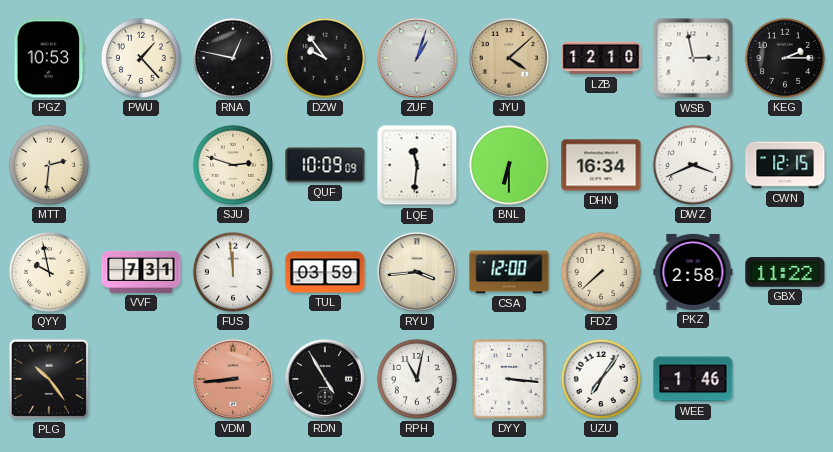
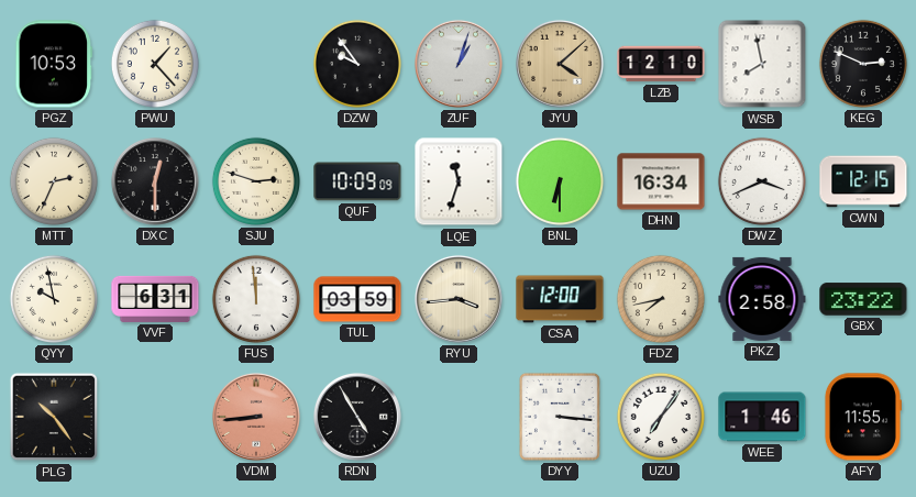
RNA: 12:47 -> none
WSB: 2:58 -> 7:58
KEG: 2:15 -> 2:49
MTT: 2:31 -> 2:34
DXC: none -> 12:30
LQE: 11:31 -> 11:33
VVF: 7:31 -> 6:31
FDZ: 7:38 -> 7:43
GBX: 11:22 -> 23:22
RPH: 11:02 -> none
AFY: none -> 11:55
